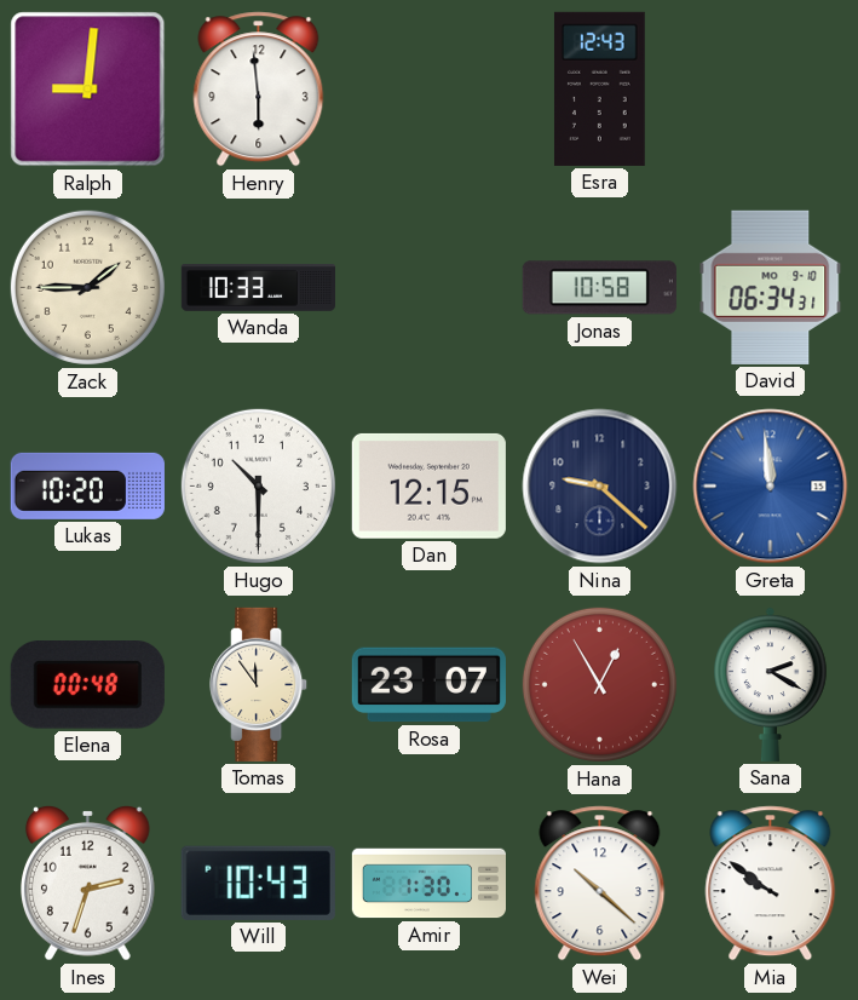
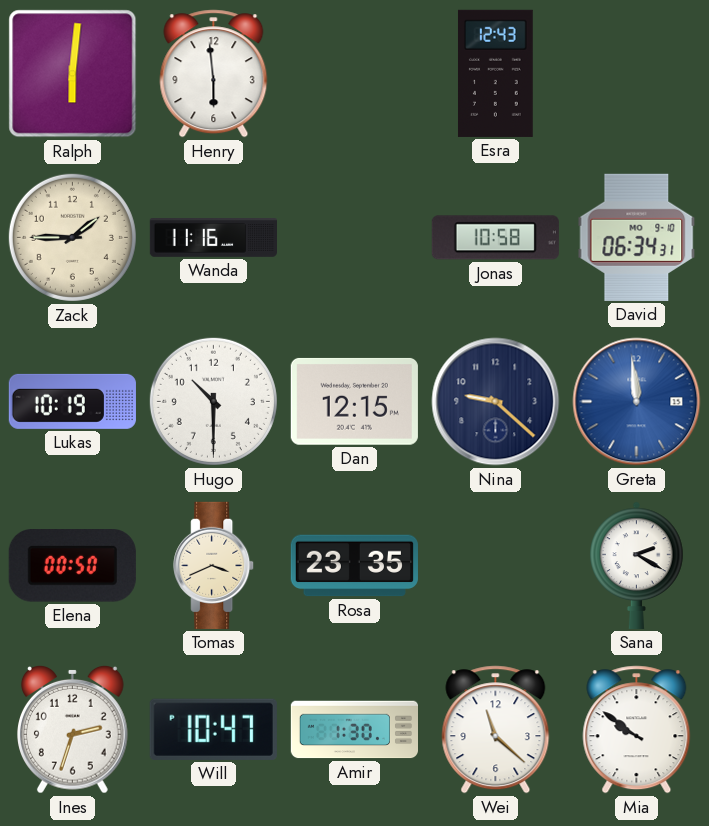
Ralph: 9:01 -> 6:01
Wanda: 10:33 -> 11:16
Lukas: 10:20 -> 10:19
Elena: 00:48 -> 00:50
Tomas: 11:54 -> 3:41
Rosa: 23:07 -> 23:35
Hana: 12:55 -> none
Will: 10:43 -> 10:47
Wei: 10:22 -> 11:22
